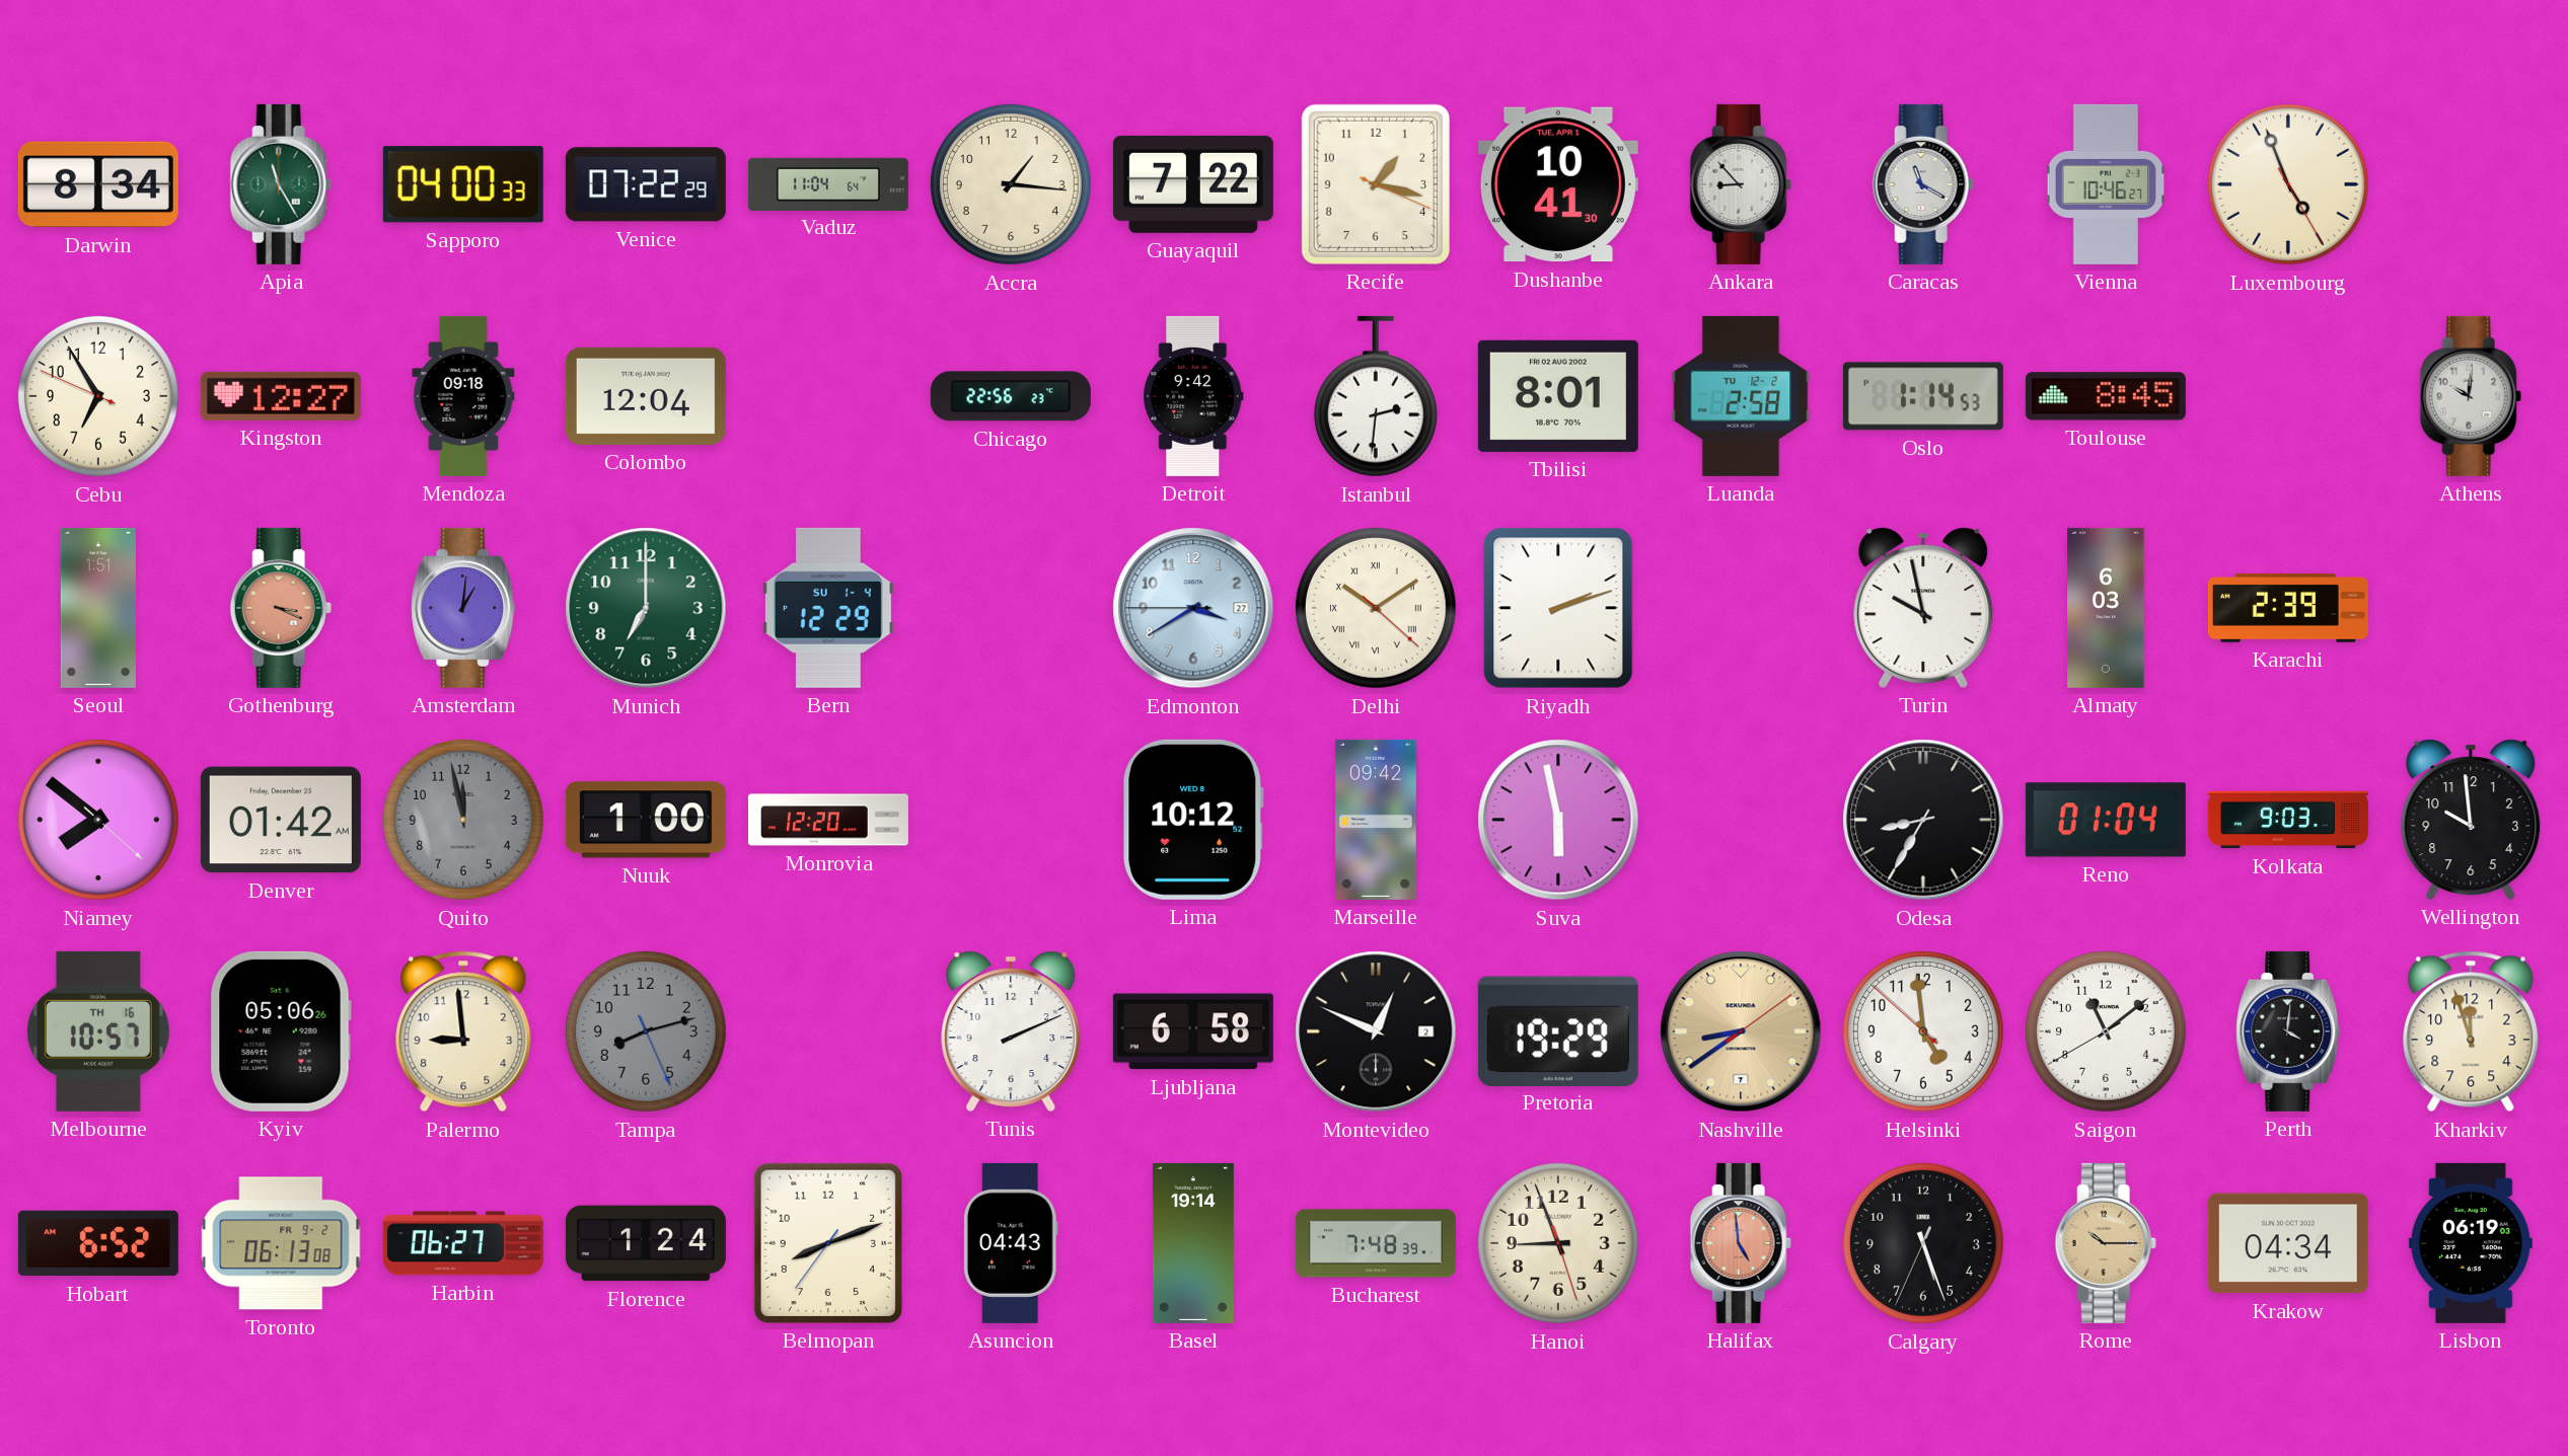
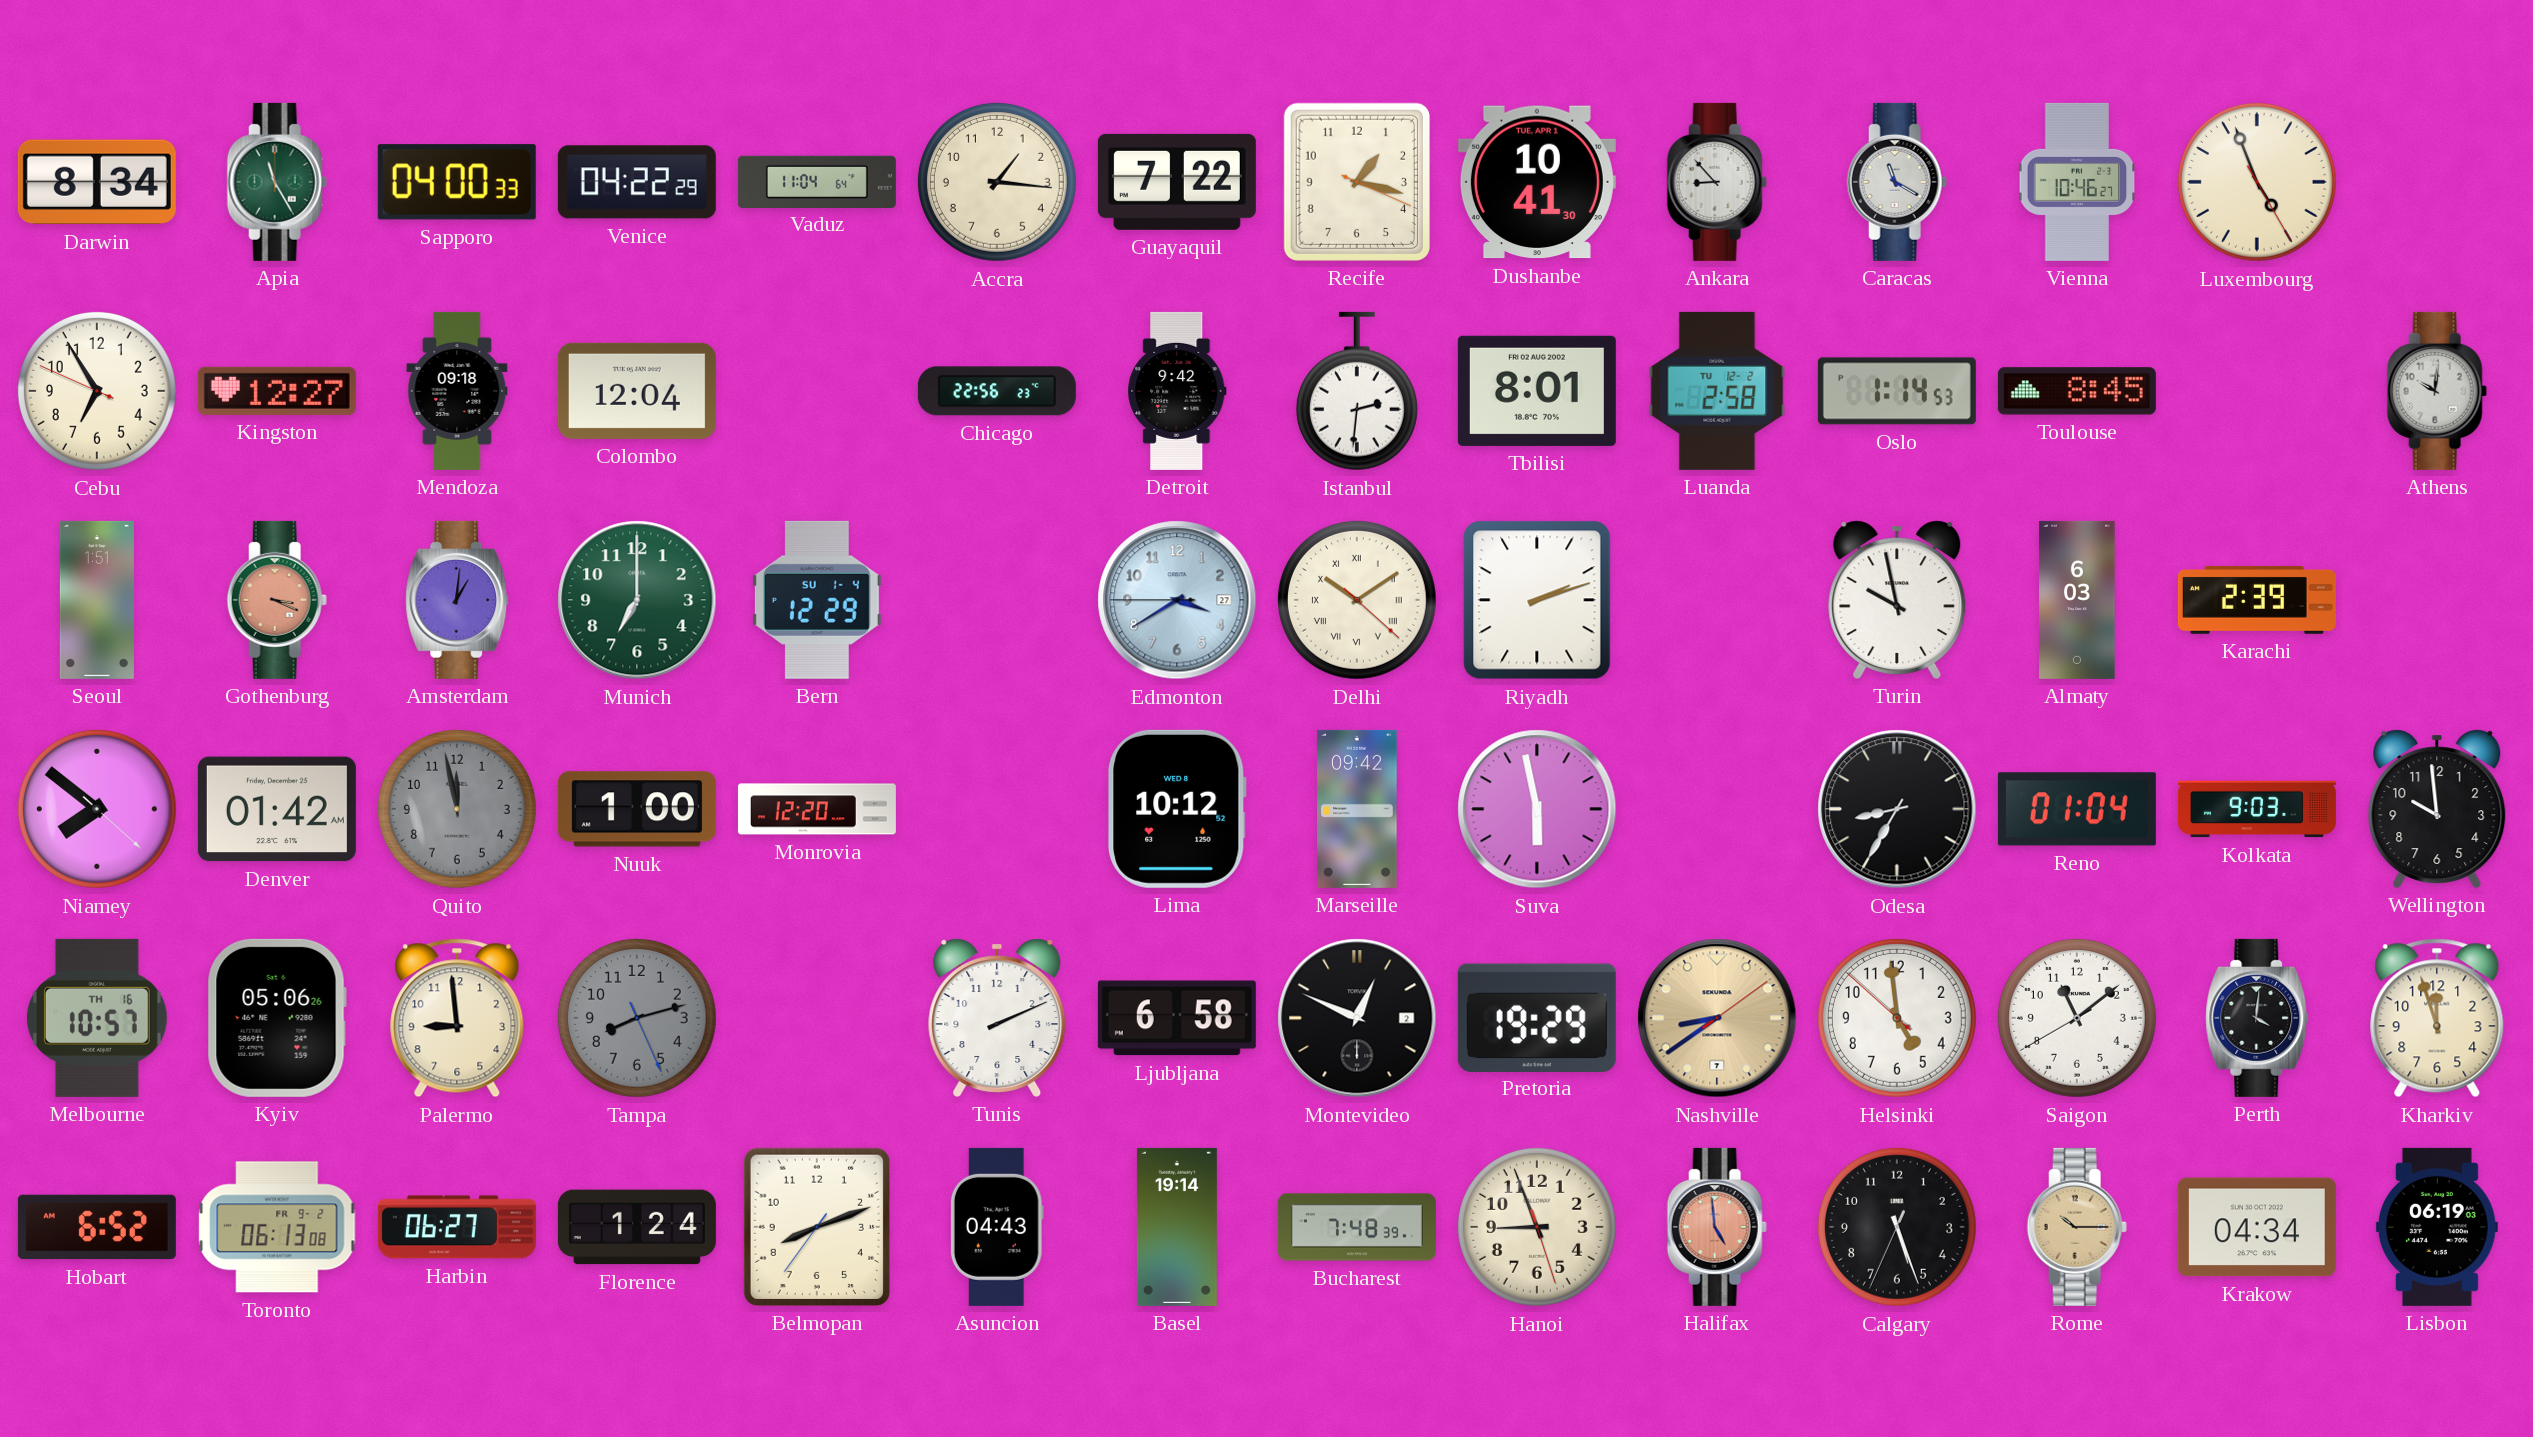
Venice: 07:22 -> 04:22
